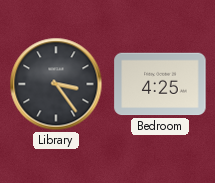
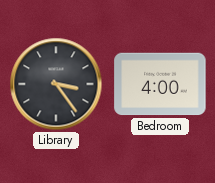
Bedroom: 4:25 -> 4:00
